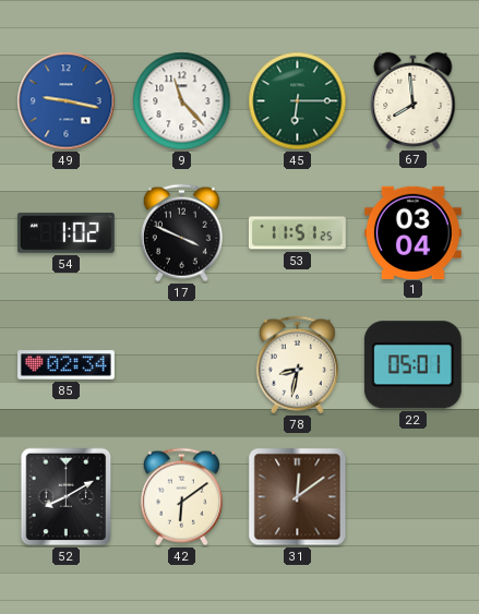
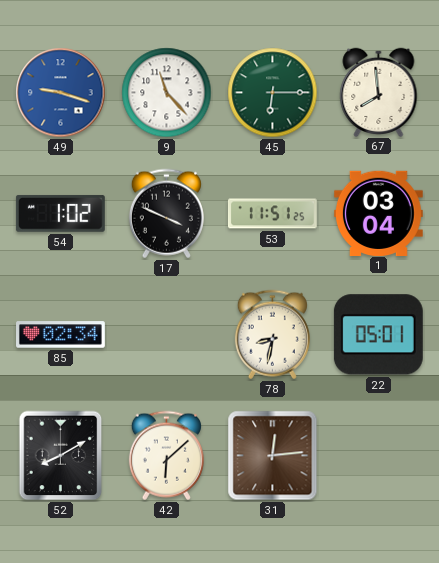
49: 9:17 -> 9:18
42: 6:09 -> 6:08
31: 12:09 -> 12:14
